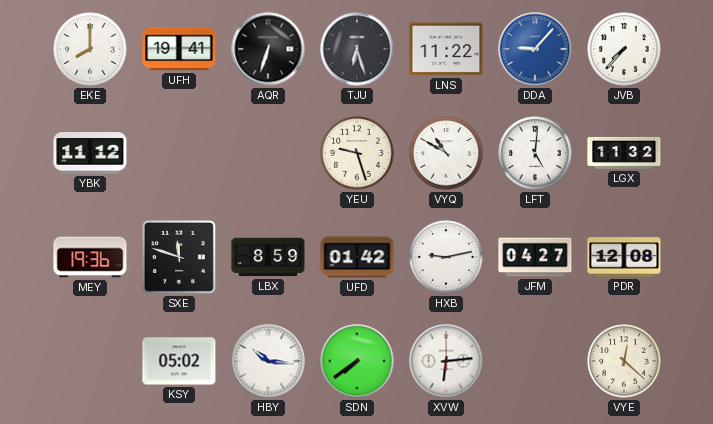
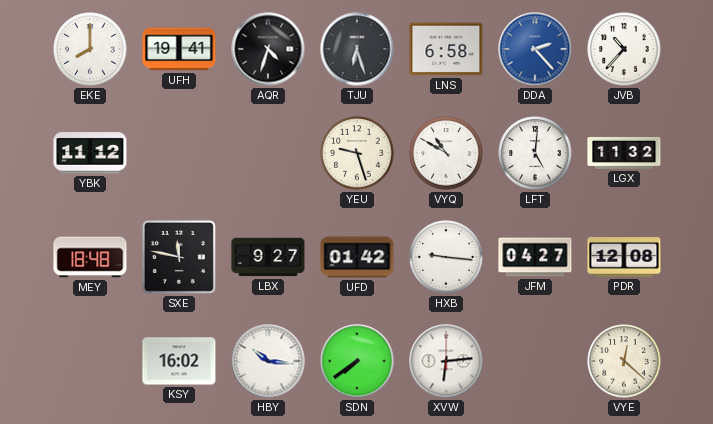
AQR: 6:33 -> 4:33
LNS: 11:22 -> 6:58
DDA: 9:07 -> 2:23
JVB: 7:37 -> 10:37
MEY: 19:36 -> 18:48
SXE: 11:48 -> 11:47
LBX: 8:59 -> 9:27
HXB: 9:13 -> 9:16
KSY: 05:02 -> 16:02
